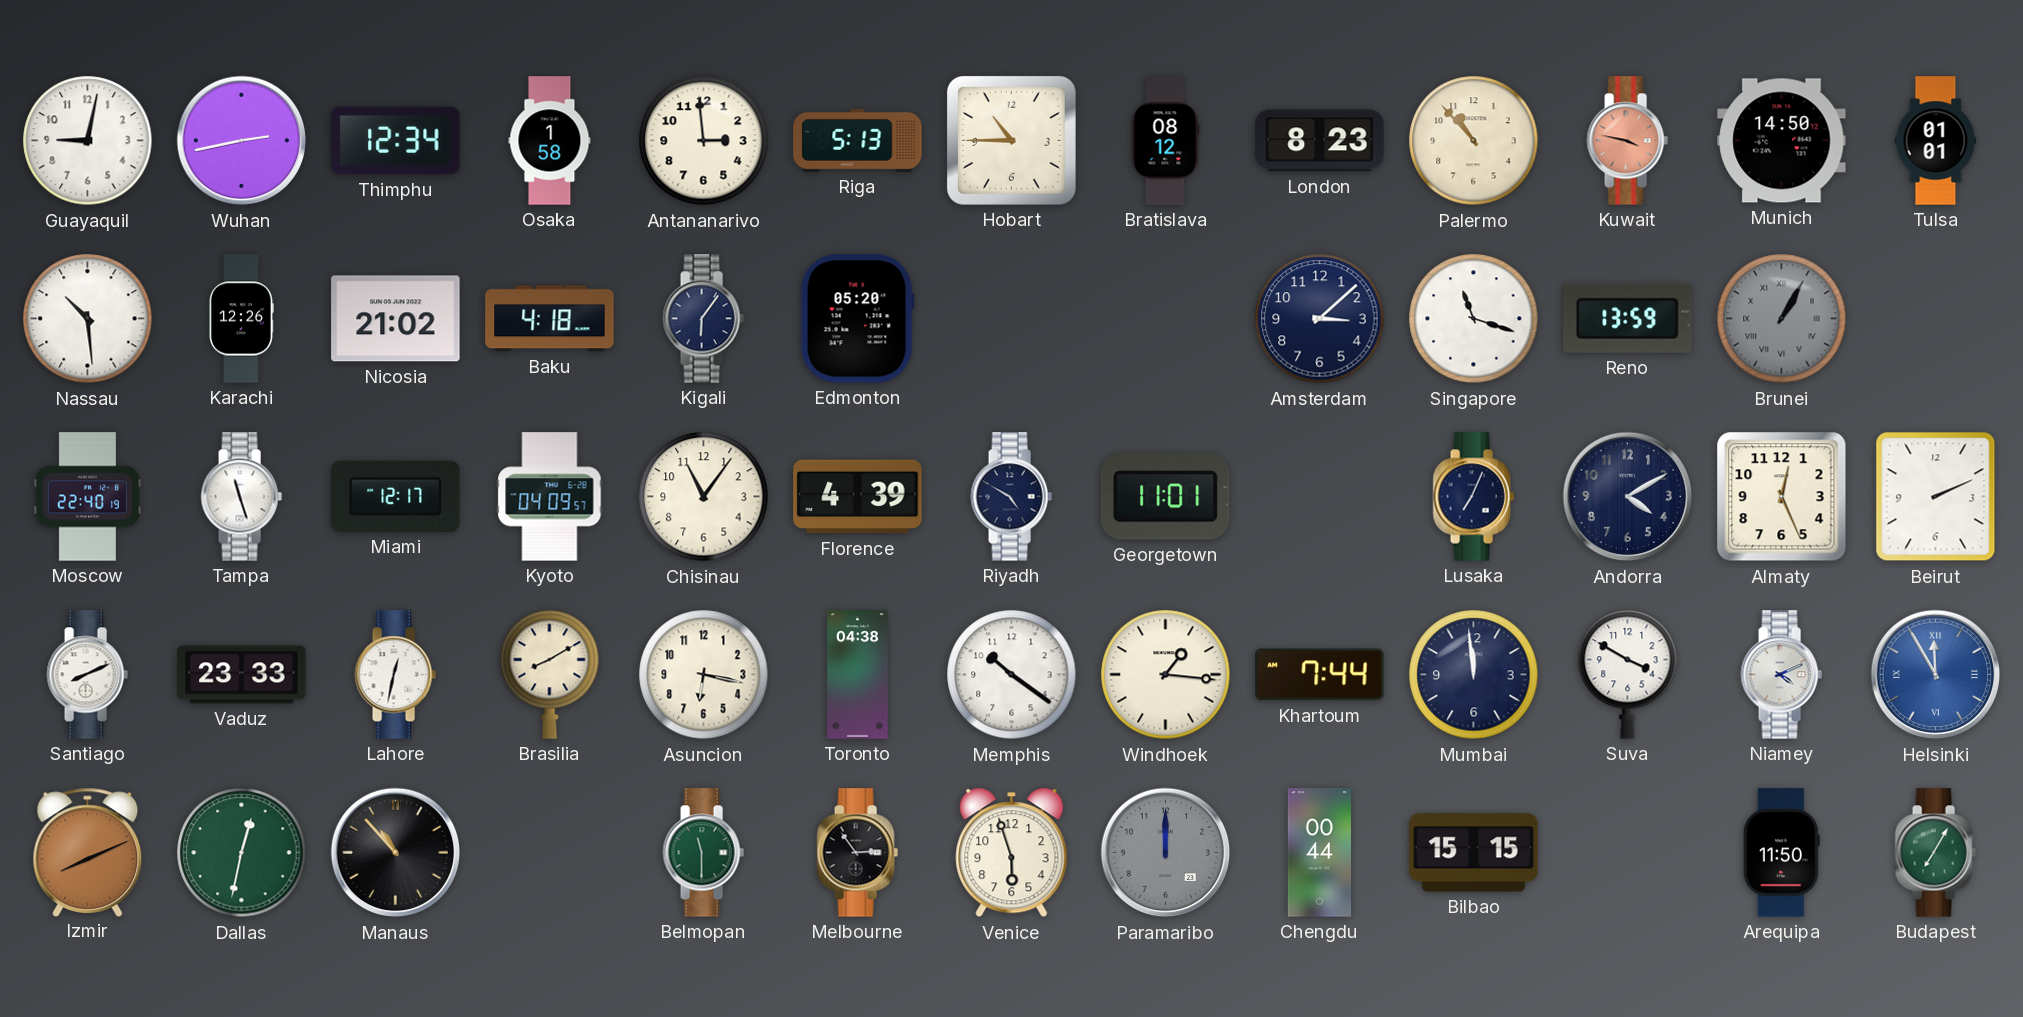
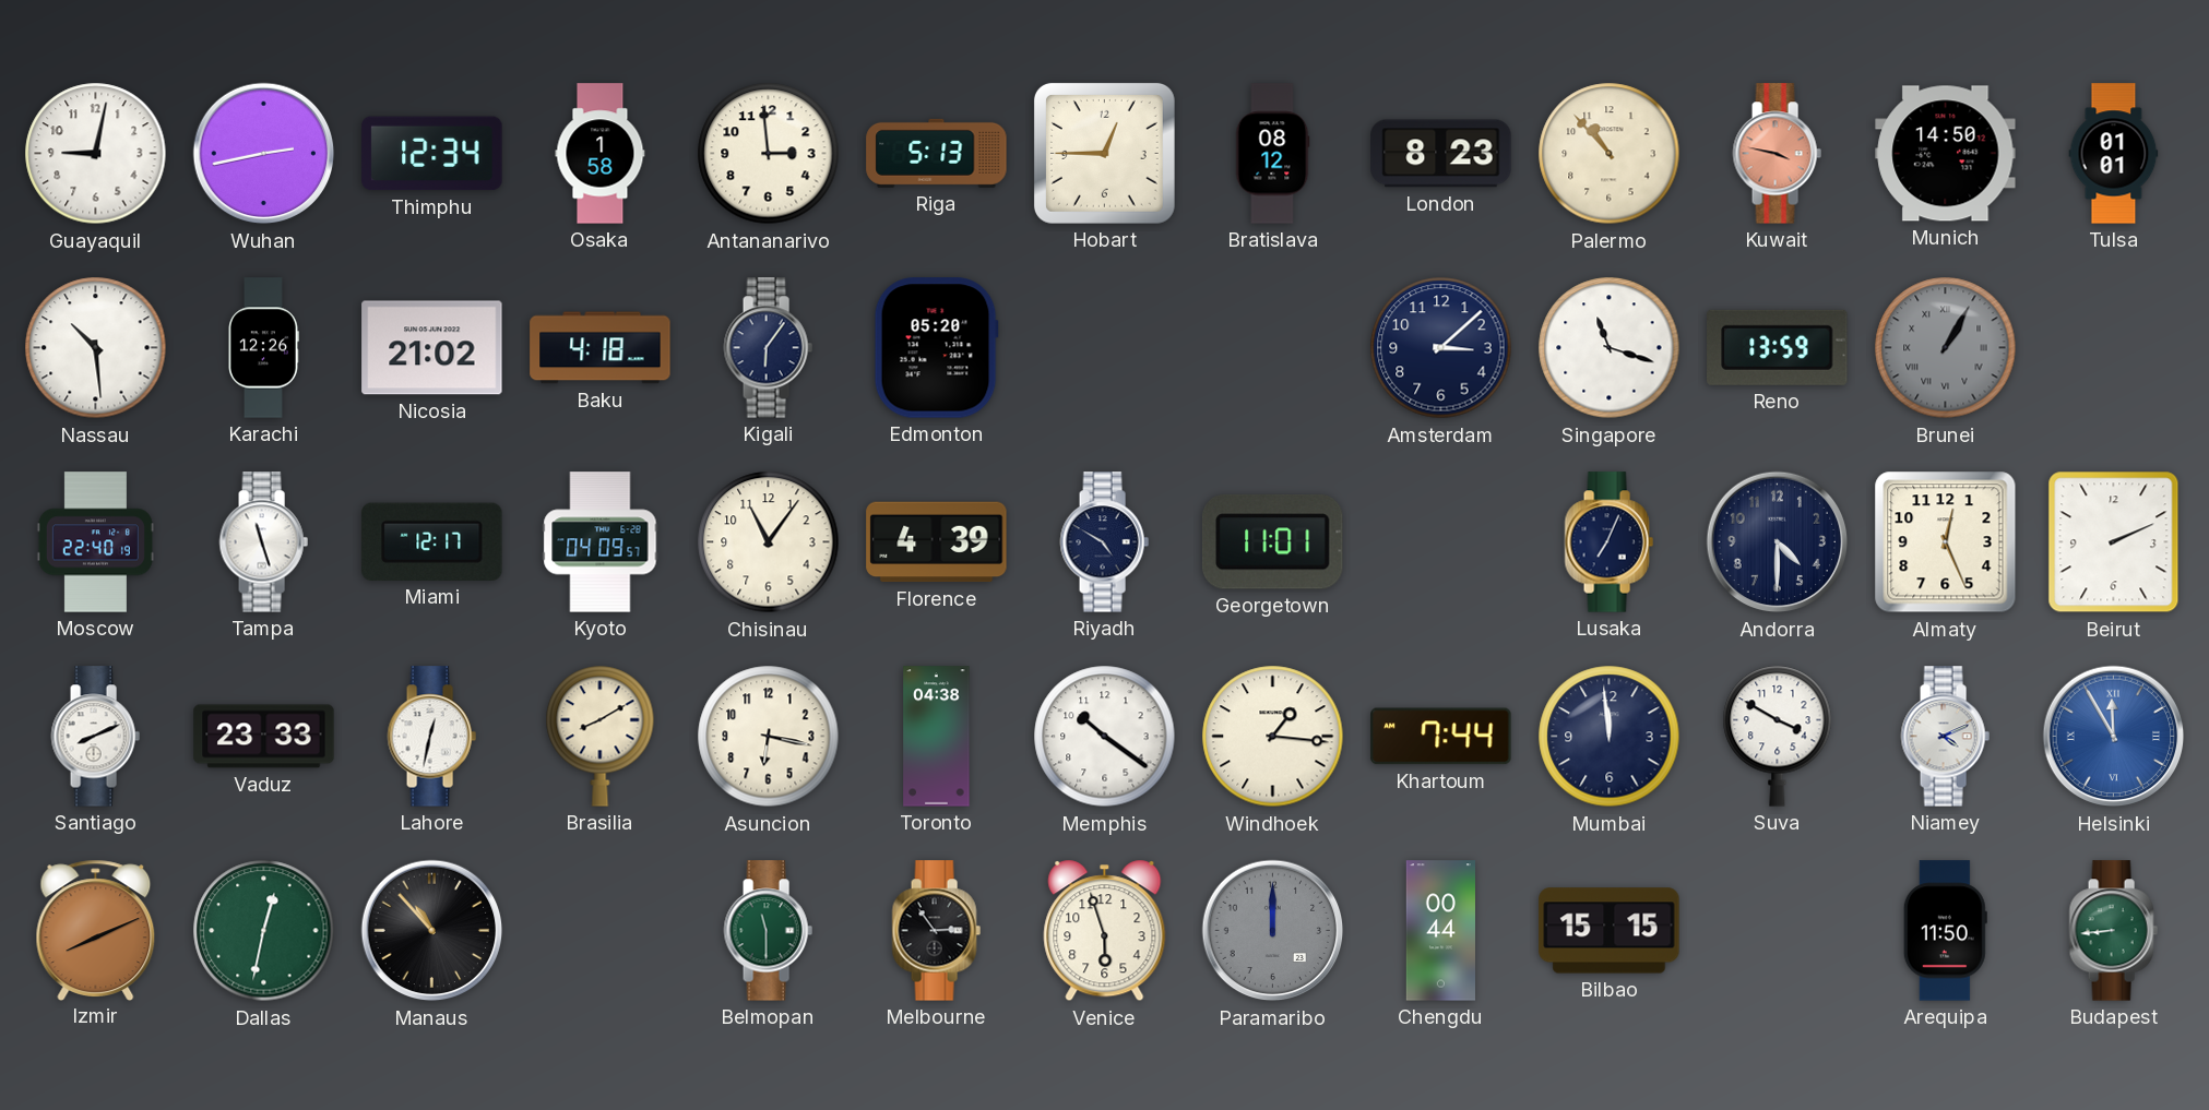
Hobart: 10:45 -> 12:45
Andorra: 4:10 -> 4:30
Budapest: 7:05 -> 8:44
